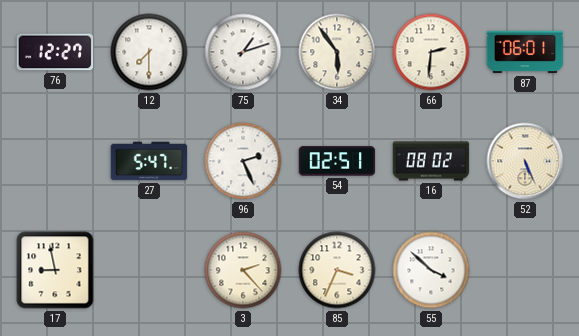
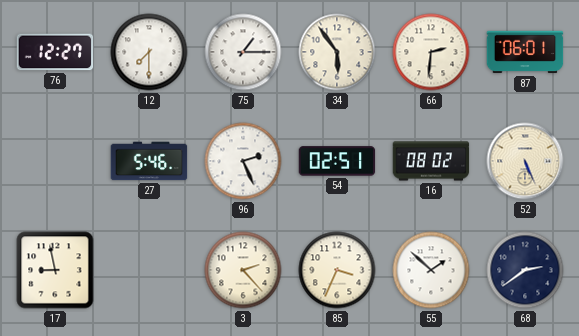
75: 1:12 -> 1:15
27: 5:47 -> 5:46
55: 3:52 -> 1:52
68: none -> 2:39
